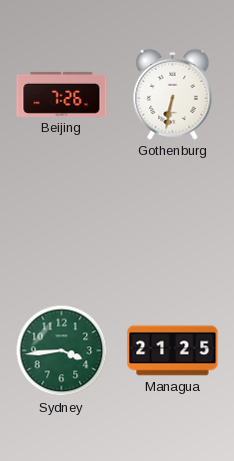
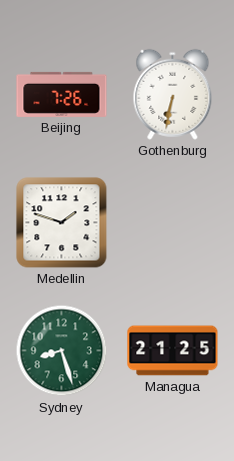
Medellin: none -> 1:48
Sydney: 3:44 -> 8:27
